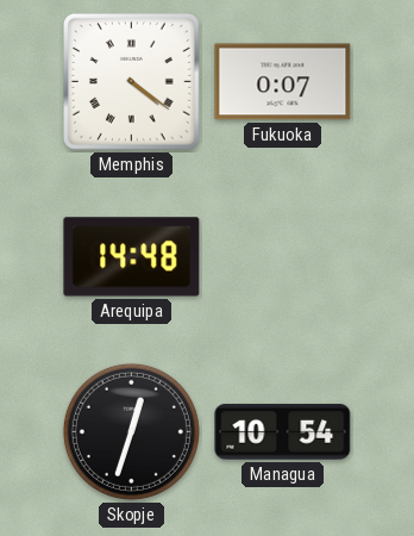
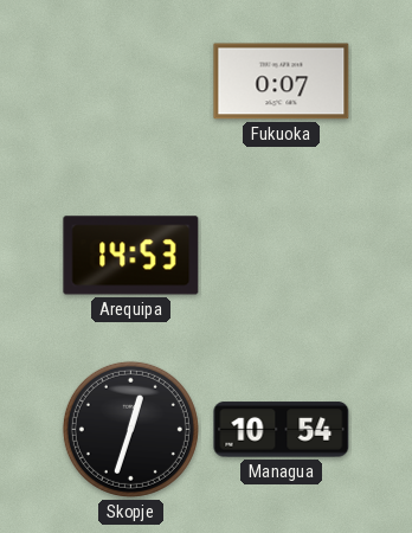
Memphis: 4:21 -> none
Arequipa: 14:48 -> 14:53
